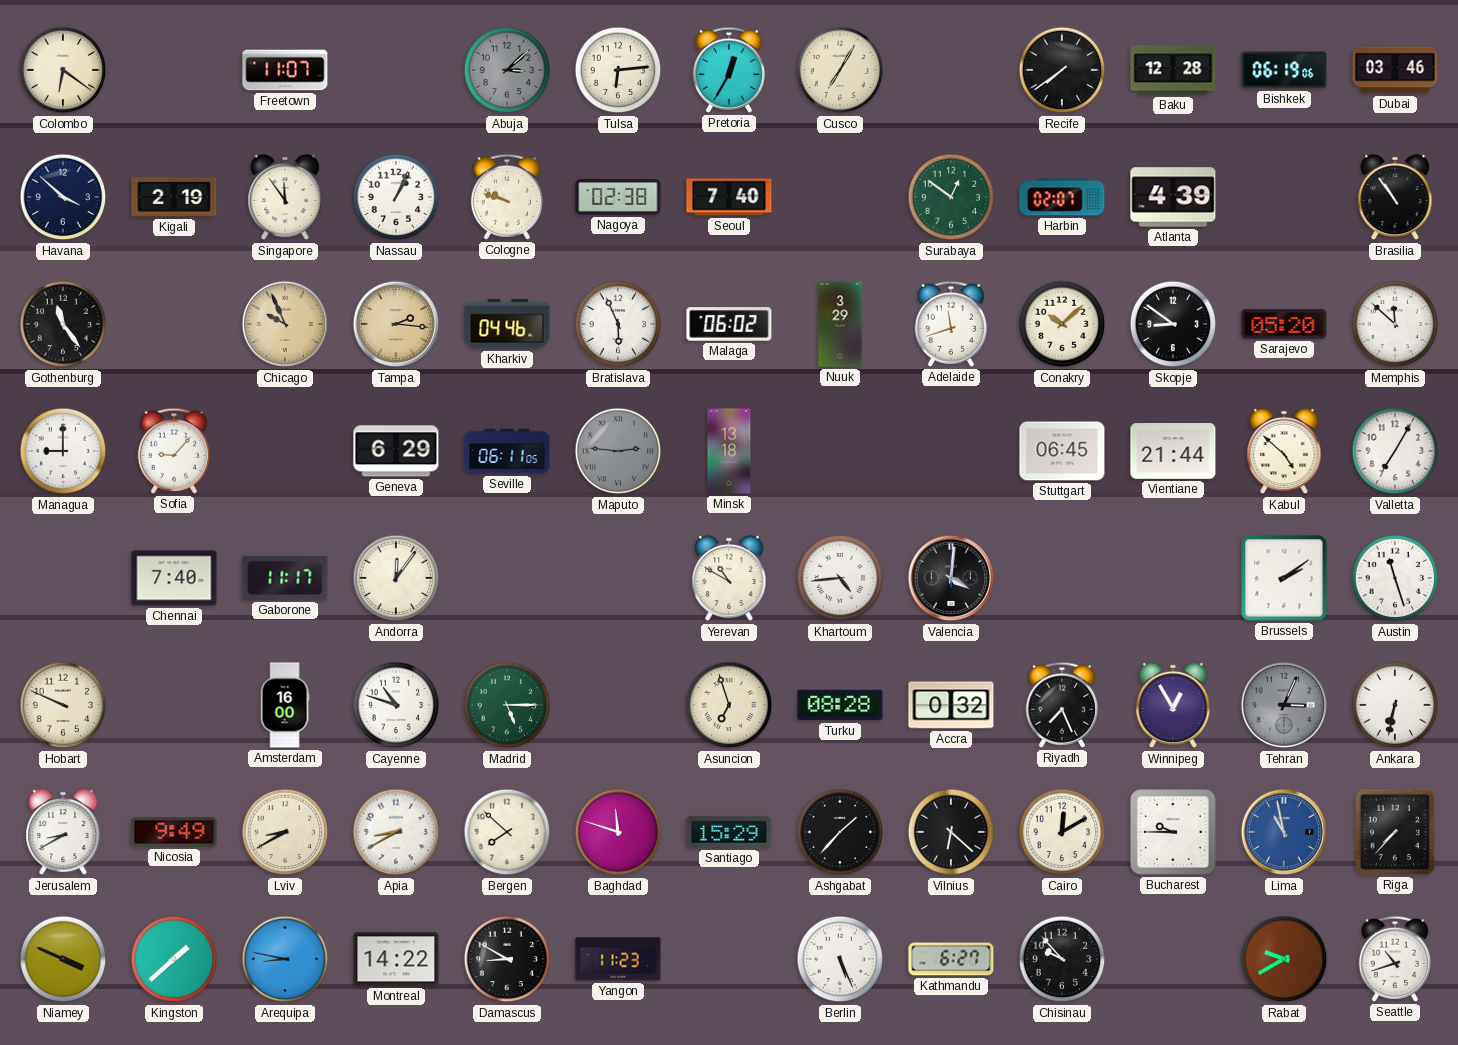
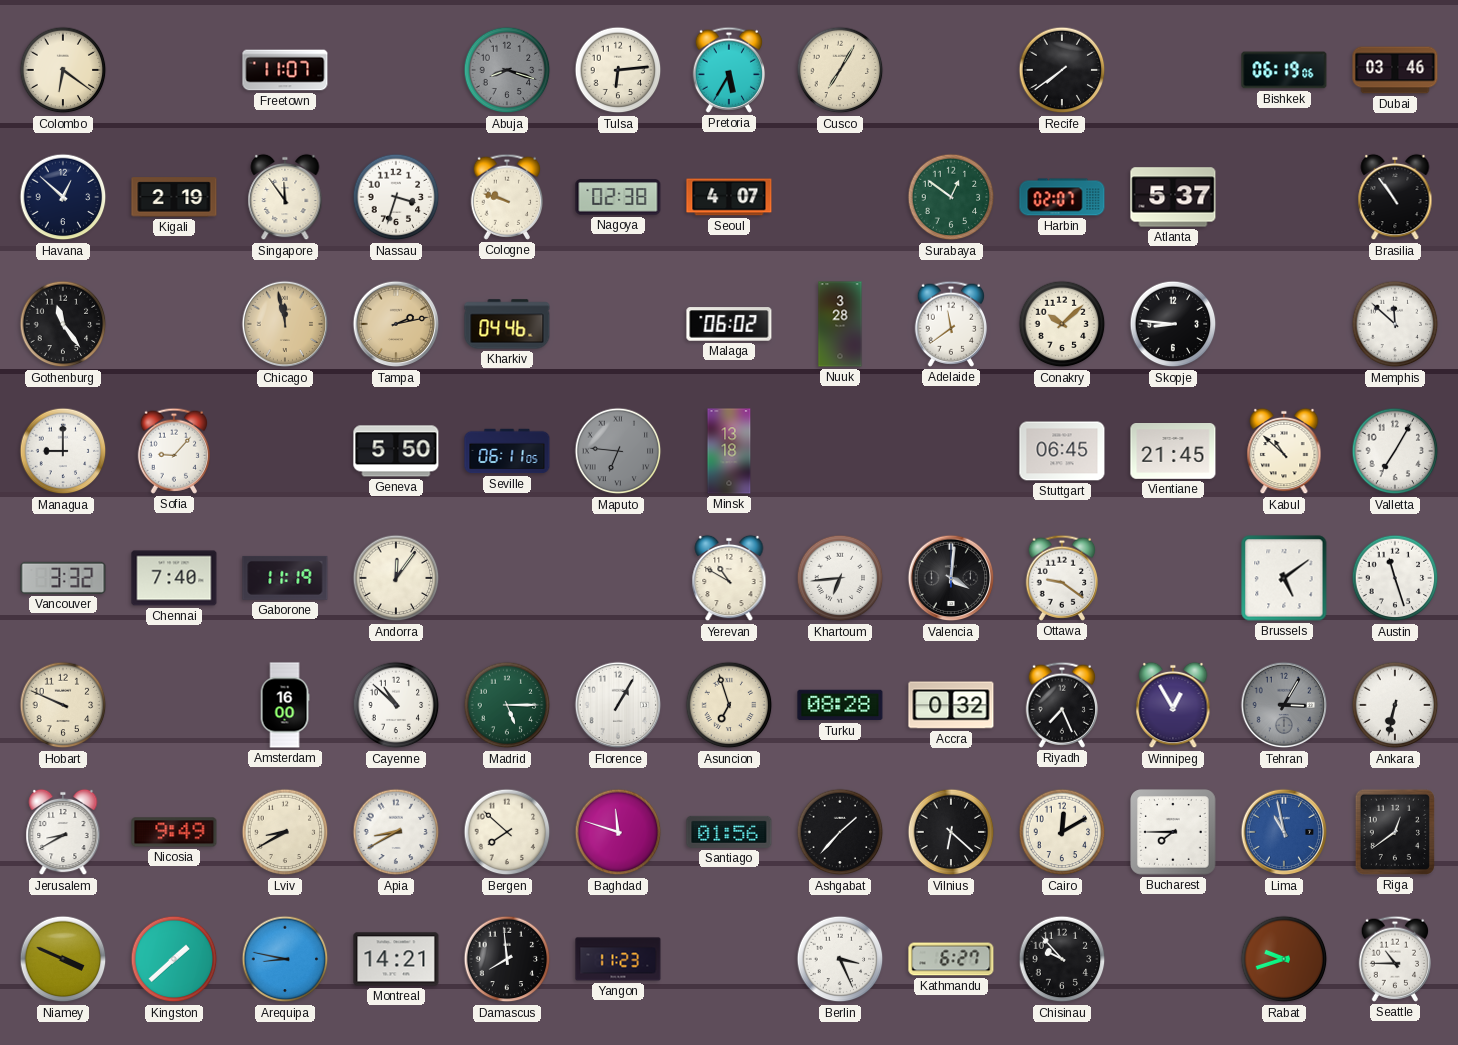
Abuja: 3:08 -> 8:18
Pretoria: 12:35 -> 5:35
Baku: 12:28 -> none
Havana: 3:52 -> 12:52
Nassau: 1:04 -> 3:33
Seoul: 7:40 -> 4:07
Atlanta: 4:39 -> 5:37
Chicago: 9:56 -> 11:58
Tampa: 2:16 -> 2:13
Bratislava: 5:56 -> none
Nuuk: 3:29 -> 3:28
Adelaide: 11:42 -> 11:39
Skopje: 8:51 -> 8:46
Sarajevo: 05:20 -> none
Geneva: 6:29 -> 5:50
Maputo: 2:46 -> 6:46
Vientiane: 21:44 -> 21:45
Kabul: 4:52 -> 10:52
Vancouver: none -> 3:32
Gaborone: 11:17 -> 11:19
Khartoum: 4:44 -> 6:44
Ottawa: none -> 9:21
Brussels: 2:09 -> 5:09
Cayenne: 10:48 -> 10:52
Florence: none -> 1:05
Tehran: 3:04 -> 3:05
Santiago: 15:29 -> 01:56
Bucharest: 9:45 -> 7:45
Riga: 7:37 -> 12:39
Montreal: 14:22 -> 14:21
Damascus: 8:50 -> 7:59
Berlin: 5:26 -> 3:26
Rabat: 9:40 -> 9:42
Seattle: 10:42 -> 10:45
